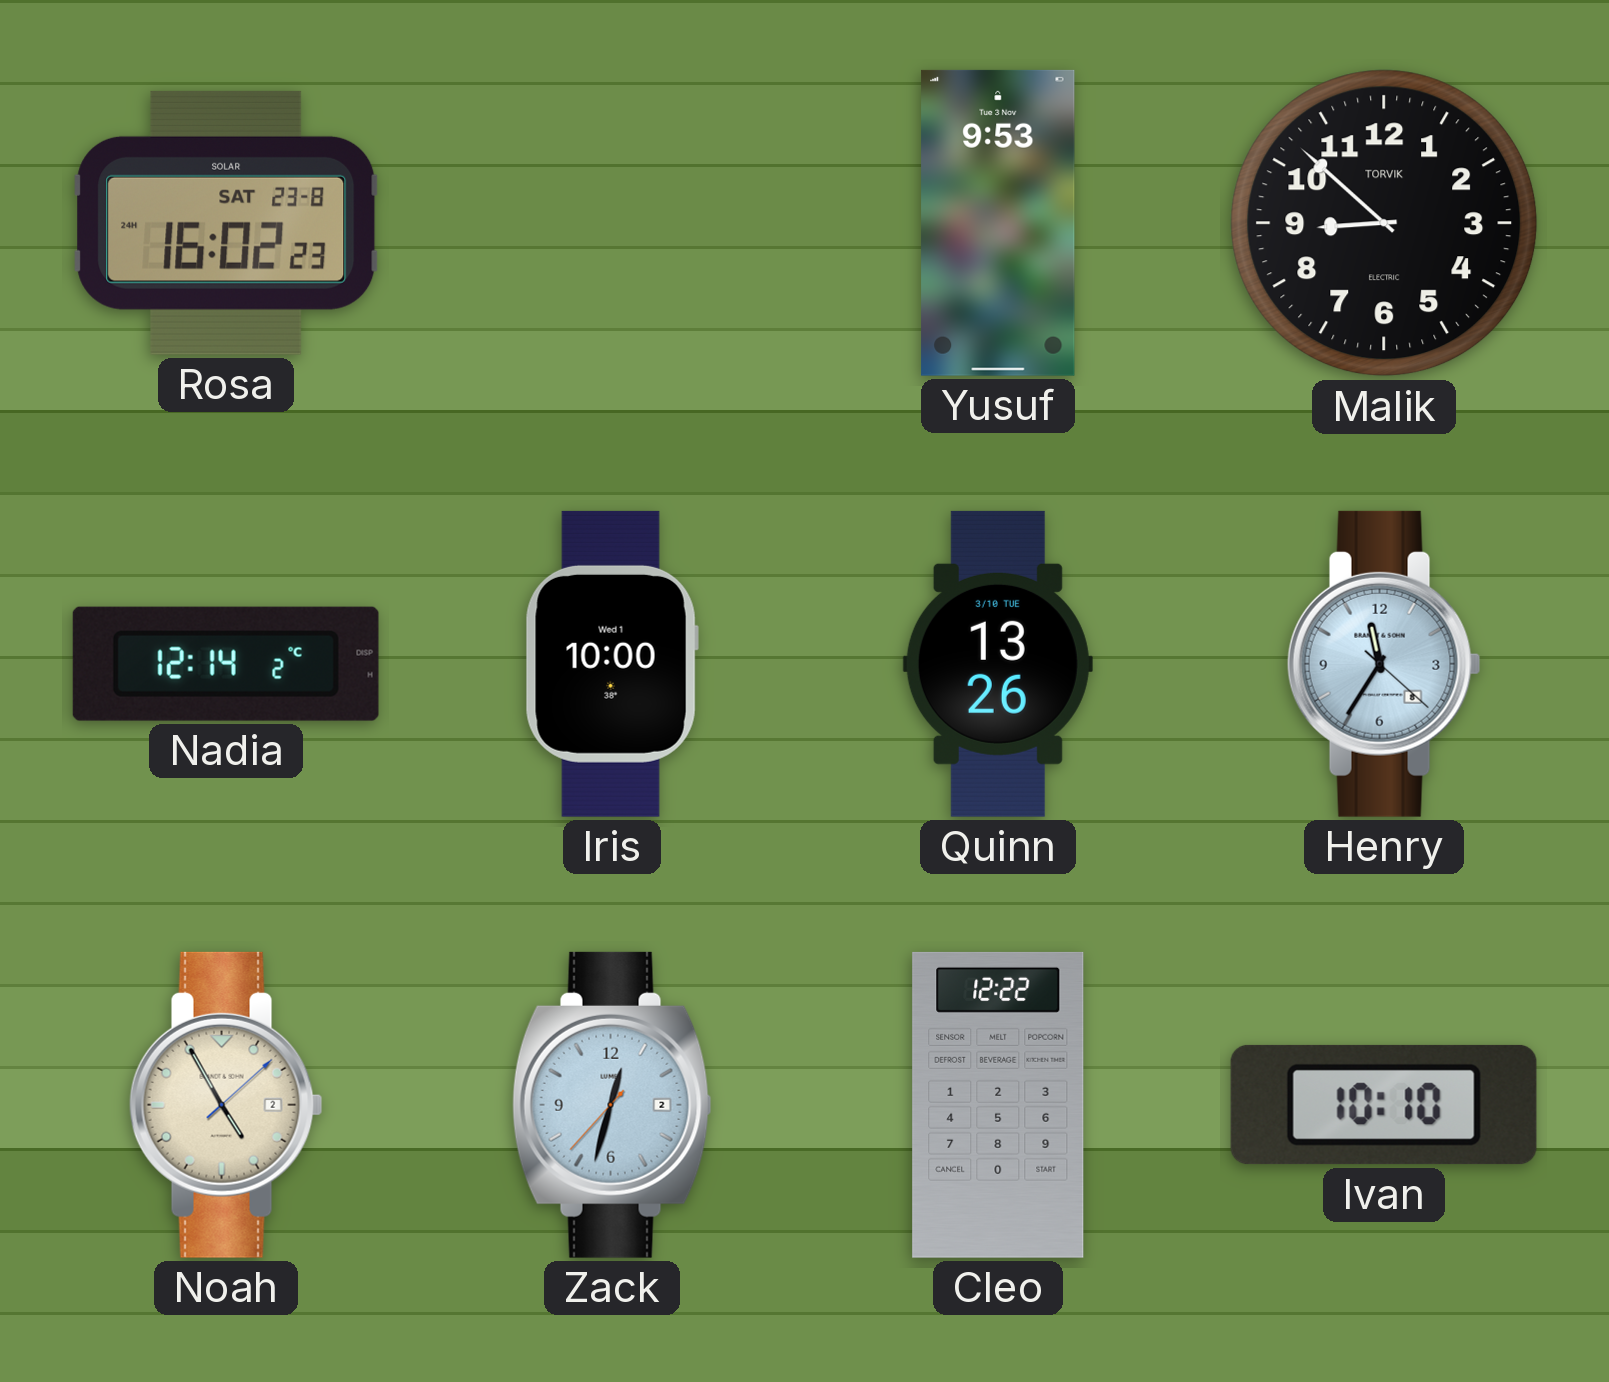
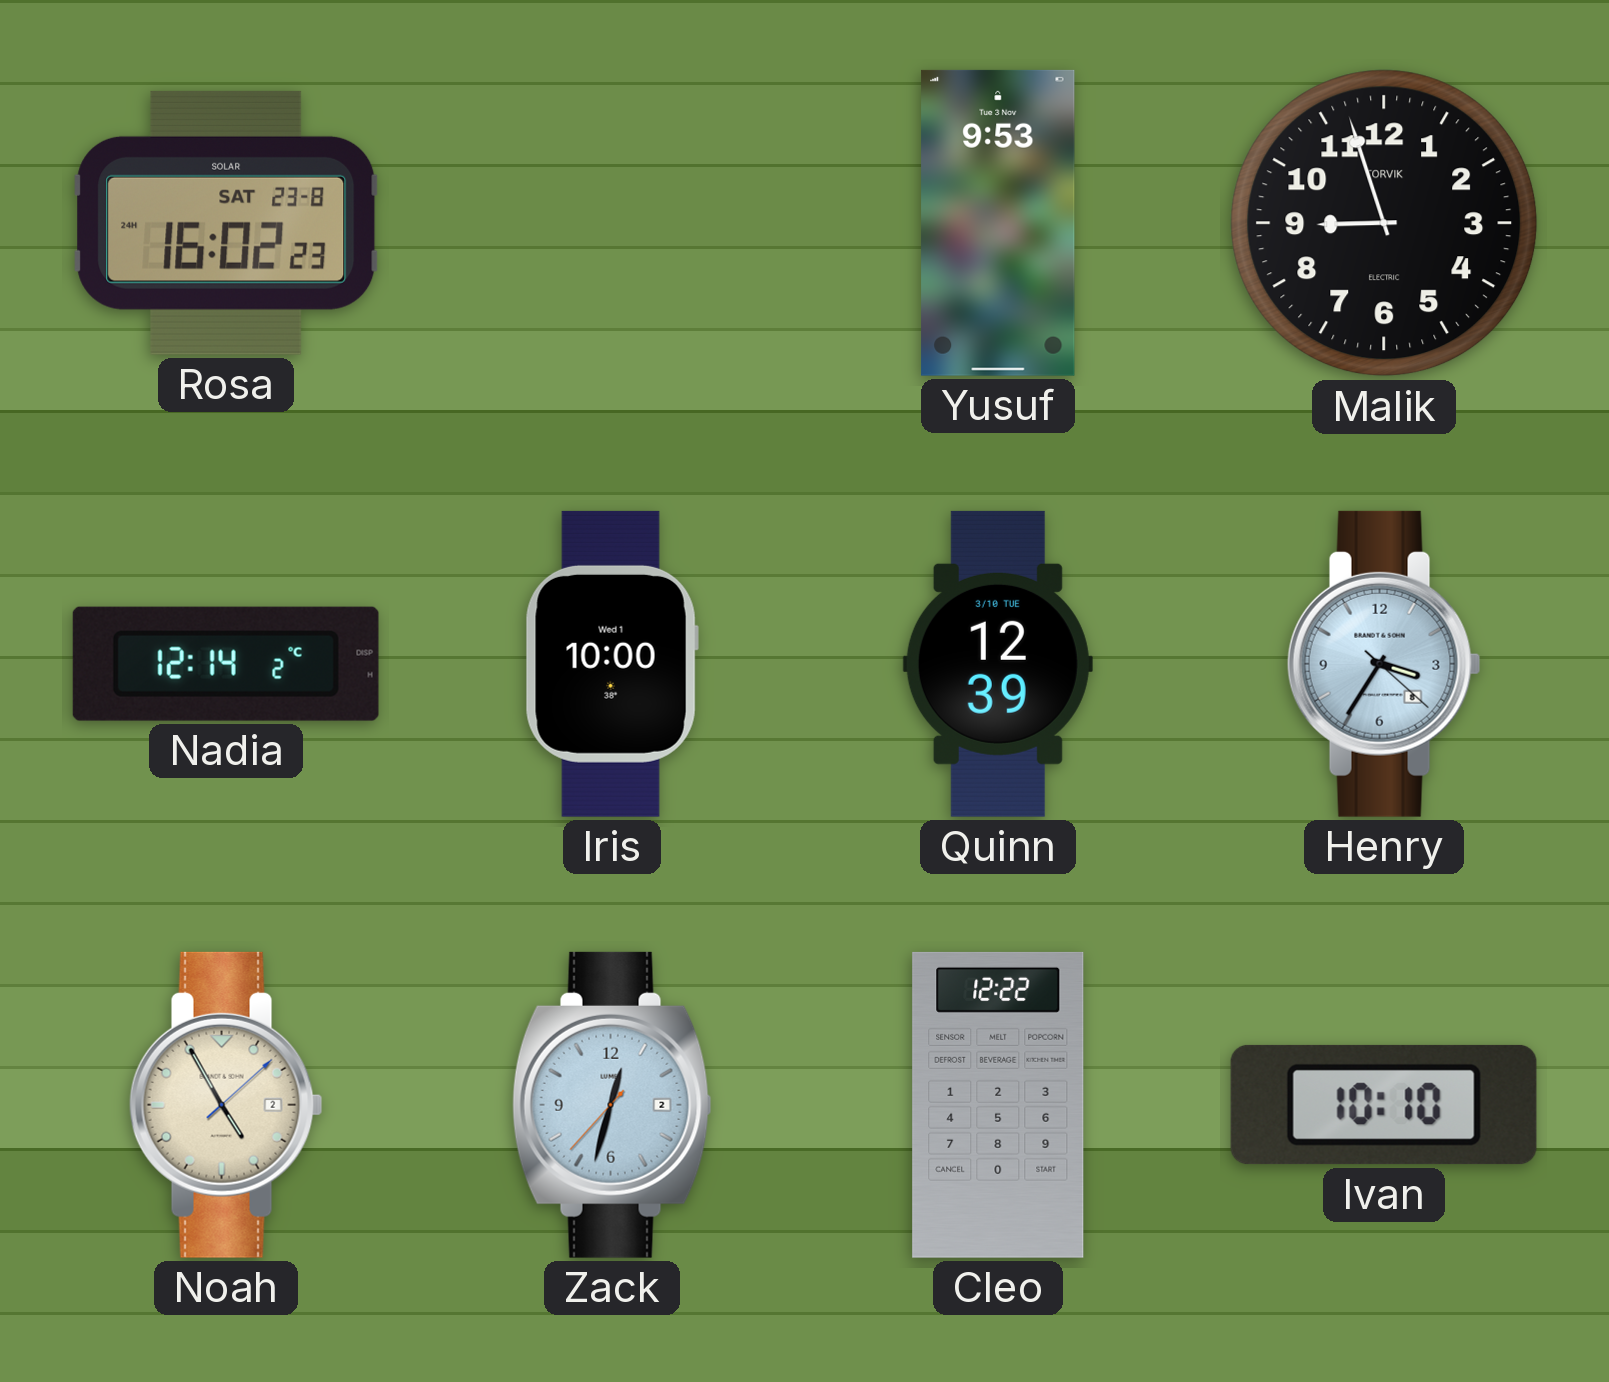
Malik: 8:52 -> 8:57
Quinn: 13:26 -> 12:39
Henry: 11:35 -> 3:35
